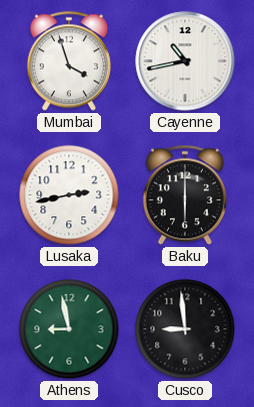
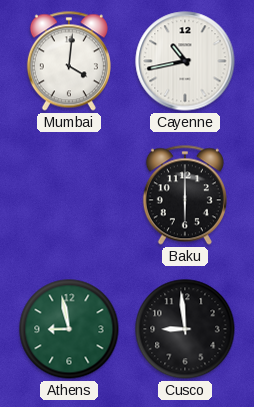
Mumbai: 3:57 -> 4:01
Lusaka: 2:43 -> none
